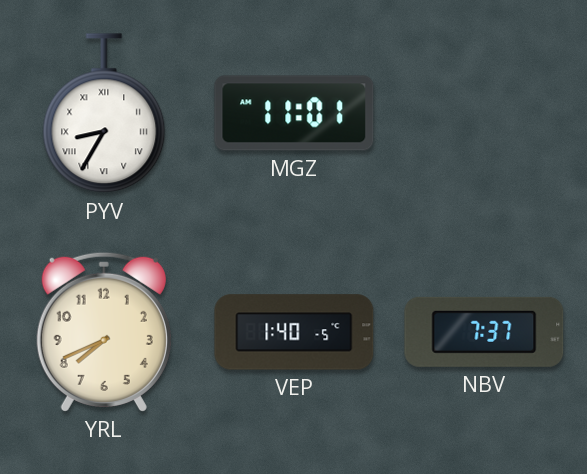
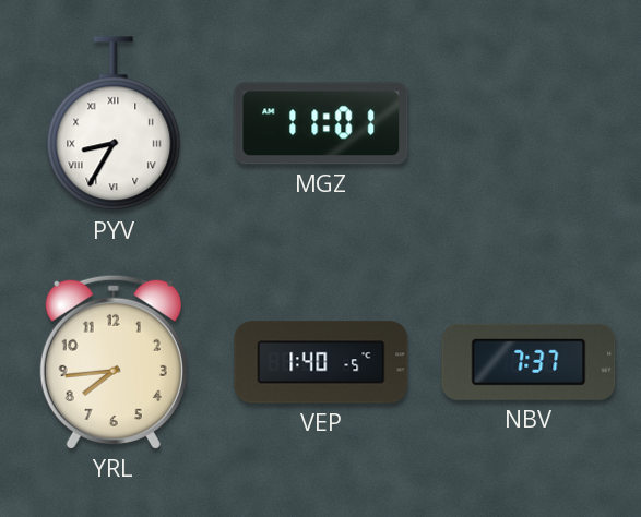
YRL: 7:41 -> 7:44
